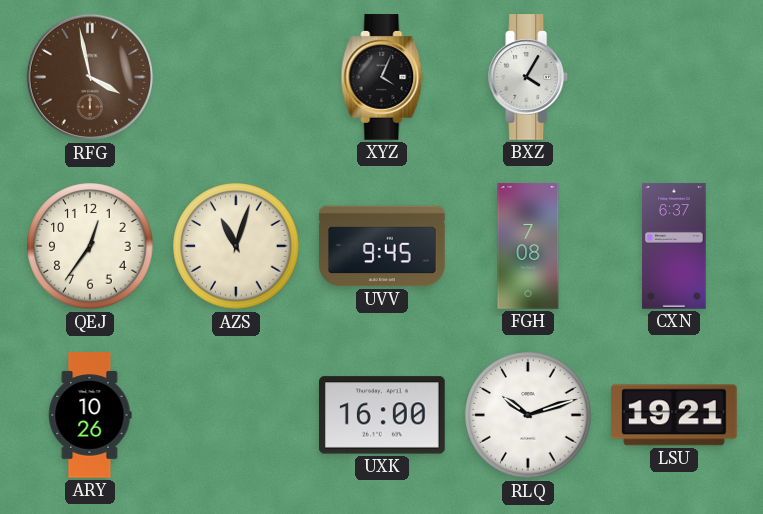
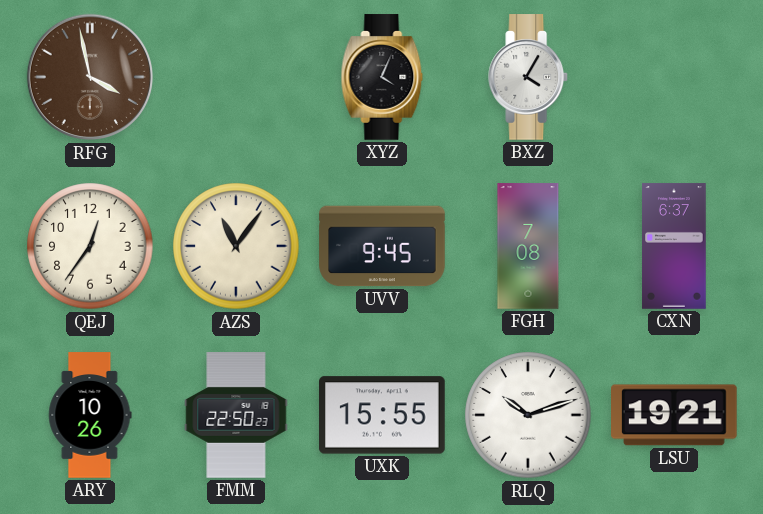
AZS: 11:03 -> 11:06
FMM: none -> 22:50
UXK: 16:00 -> 15:55
